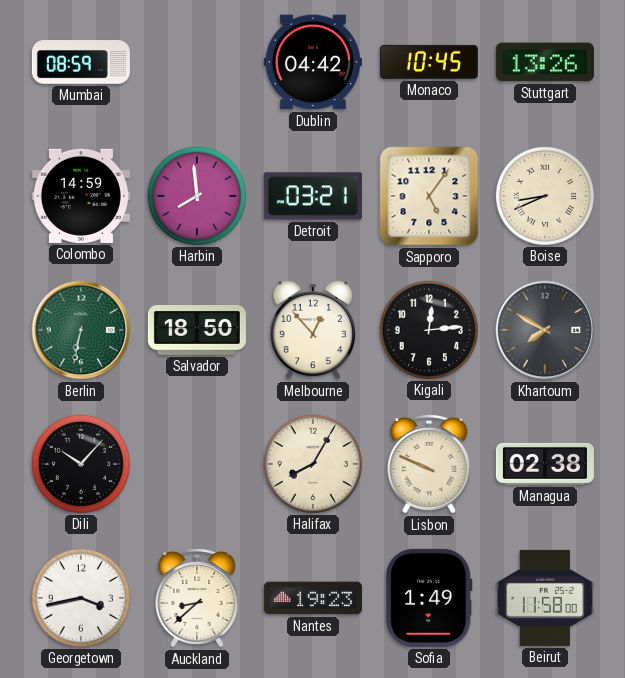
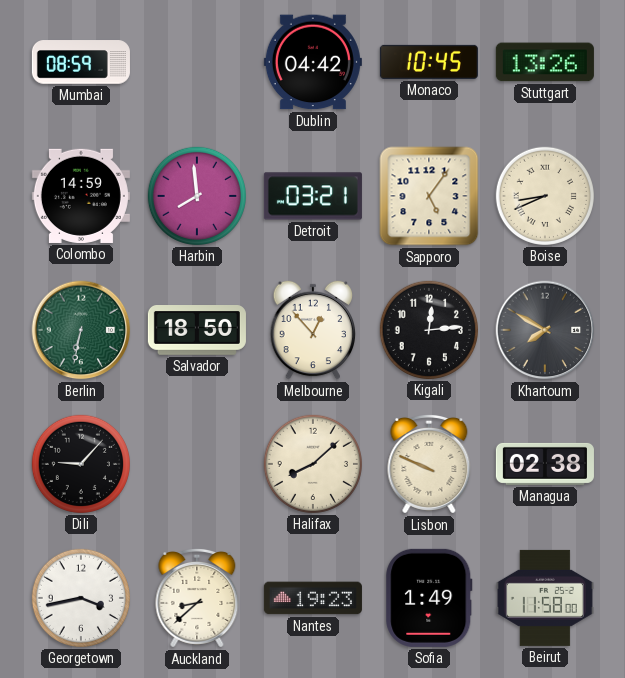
Dili: 10:07 -> 9:07
Halifax: 8:05 -> 8:08
